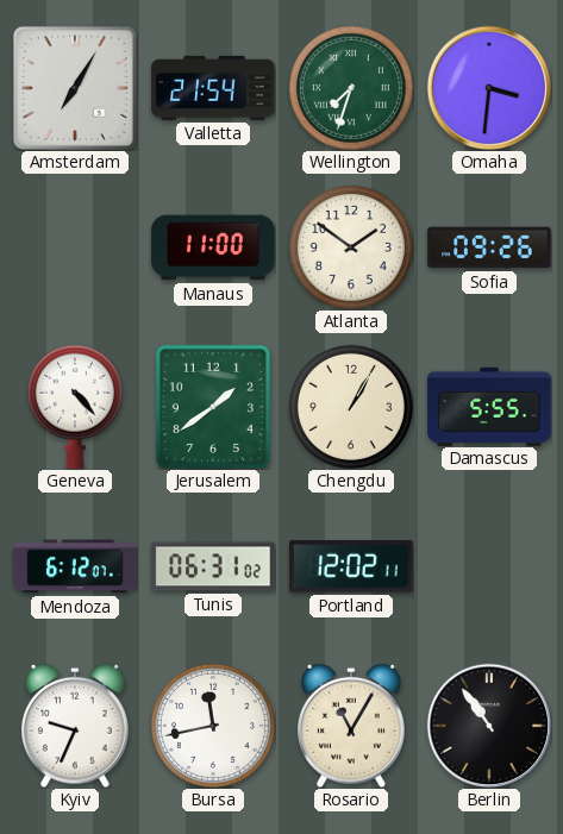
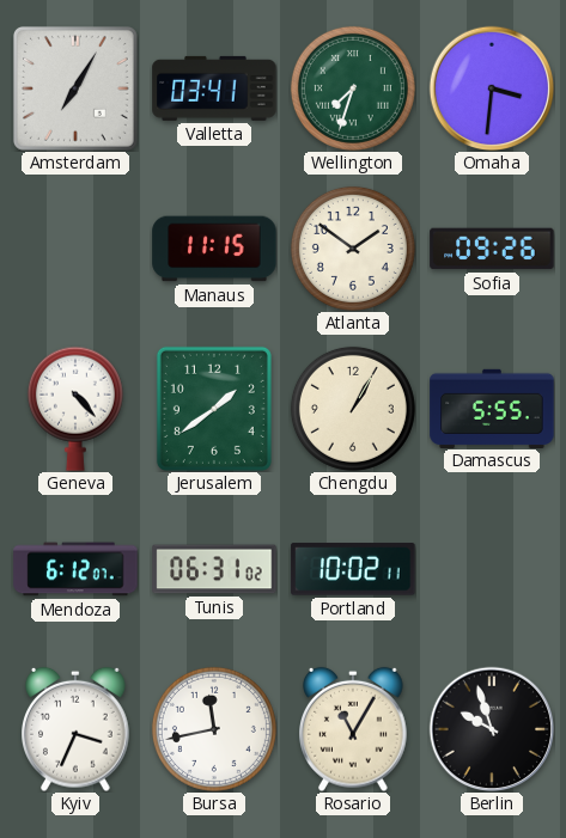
Valletta: 21:54 -> 03:41
Manaus: 11:00 -> 11:15
Portland: 12:02 -> 10:02
Kyiv: 9:34 -> 3:34
Berlin: 10:54 -> 9:57
